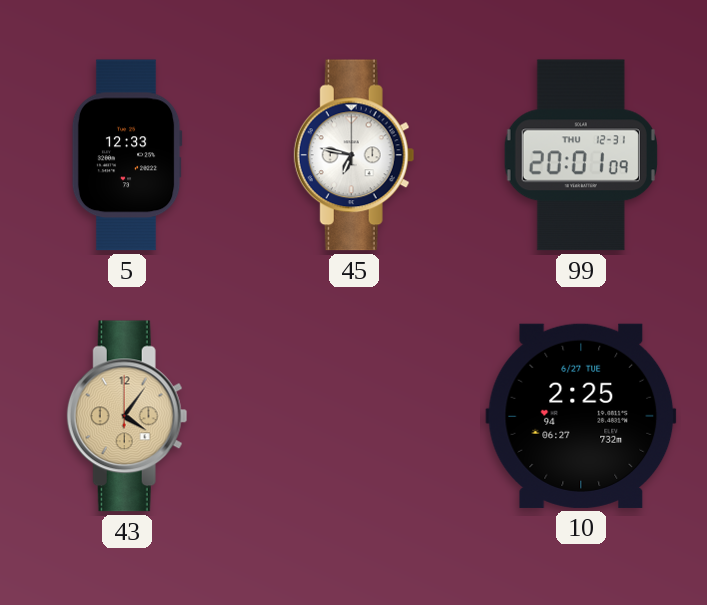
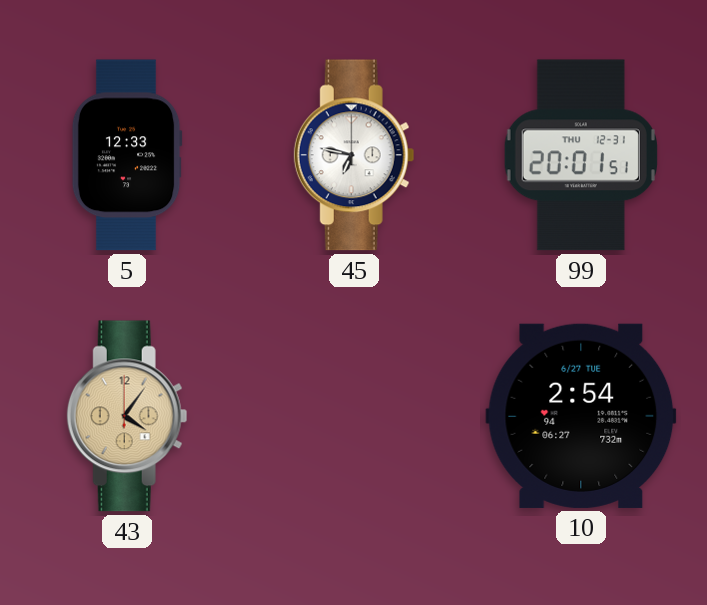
99: 20:01:09 -> 20:01:51
10: 2:25 -> 2:54
